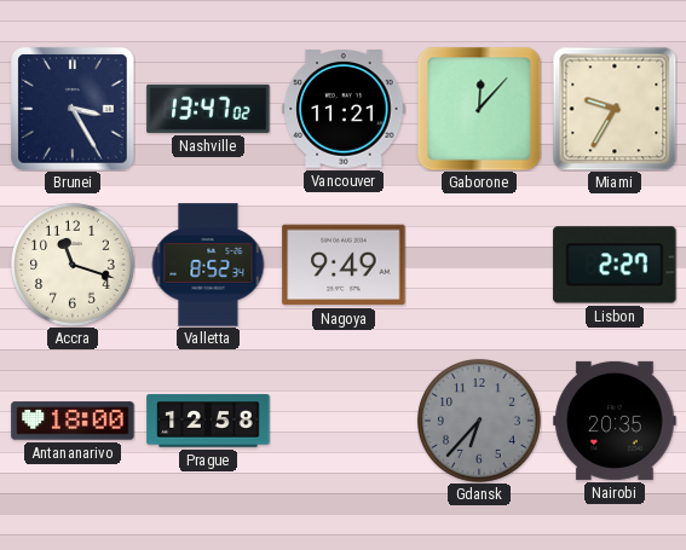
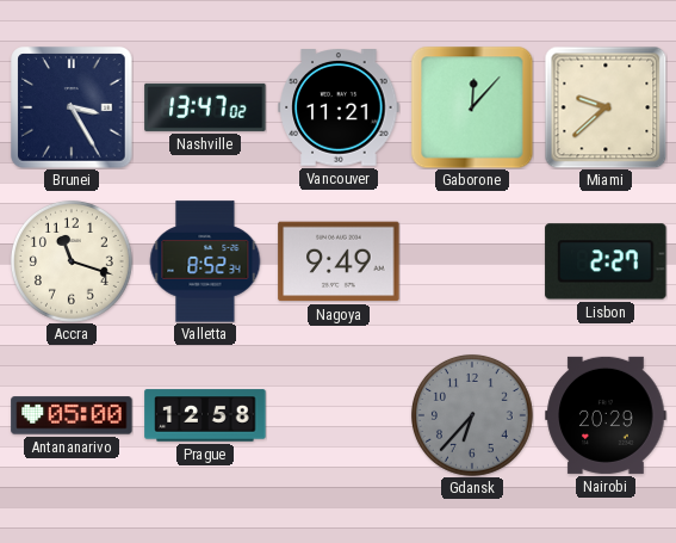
Miami: 9:35 -> 9:38
Antananarivo: 18:00 -> 05:00
Nairobi: 20:35 -> 20:29
